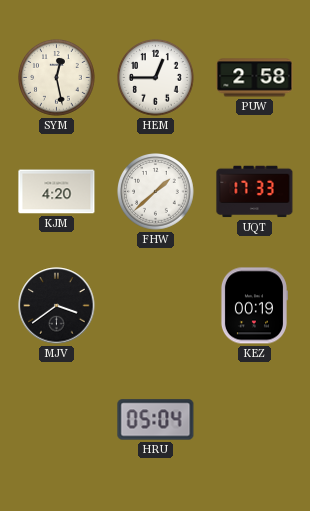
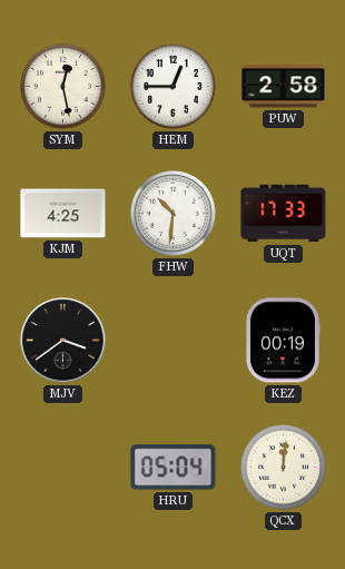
KJM: 4:20 -> 4:25
FHW: 1:38 -> 10:31
QCX: none -> 12:01
